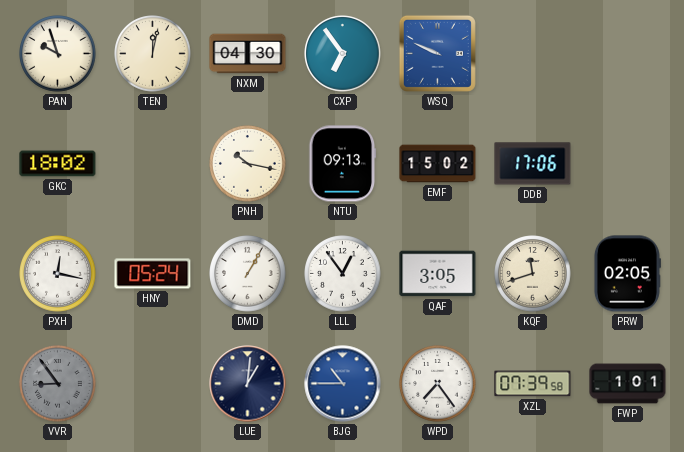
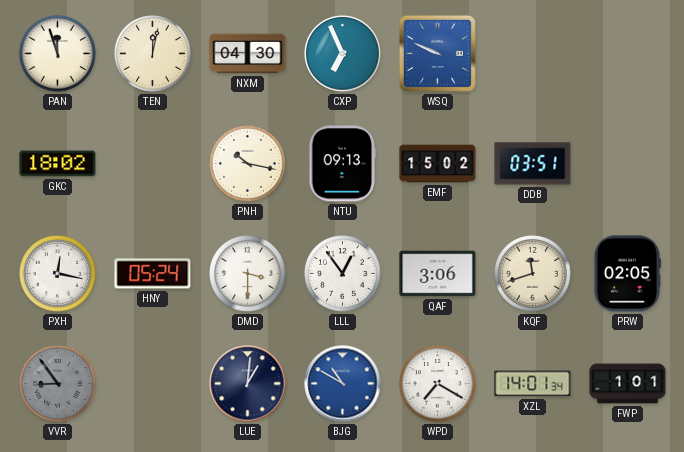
PAN: 9:57 -> 11:57
CXP: 6:54 -> 6:56
DDB: 17:06 -> 03:51
DMD: 1:05 -> 3:30
QAF: 3:05 -> 3:06
BJG: 10:45 -> 10:50
WPD: 7:24 -> 7:20
XZL: 07:39 -> 14:01
